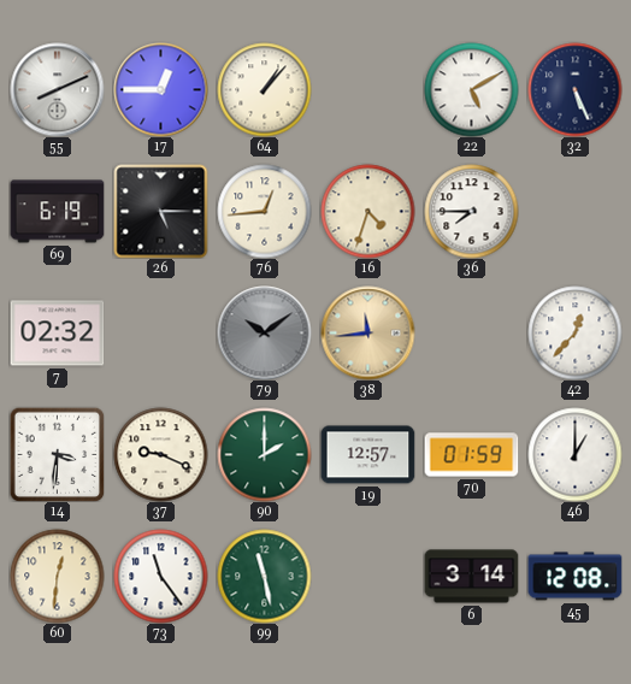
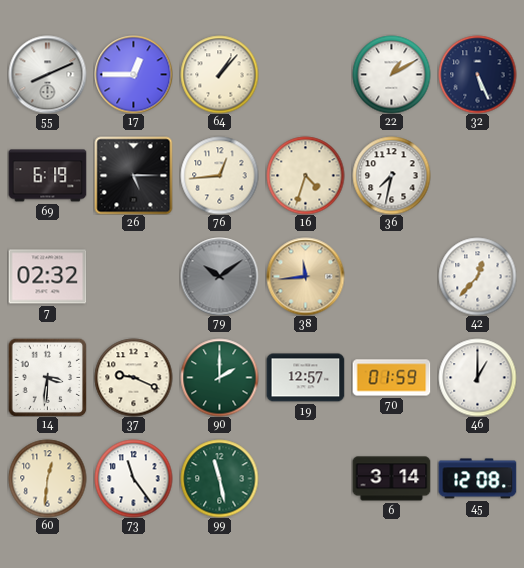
22: 5:10 -> 1:10
36: 7:45 -> 7:32
